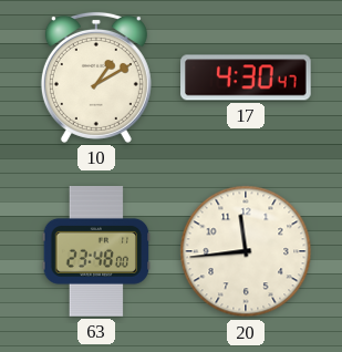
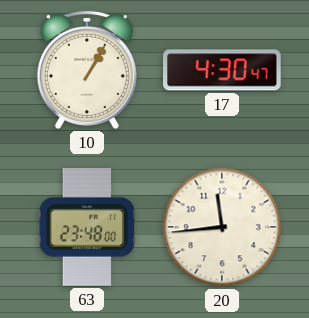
10: 1:10 -> 1:05
